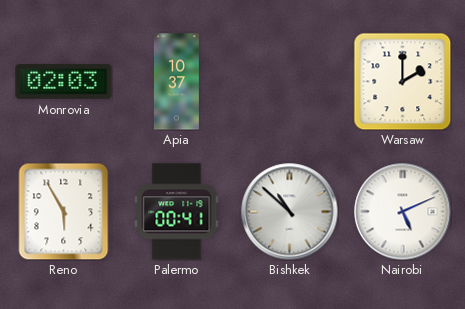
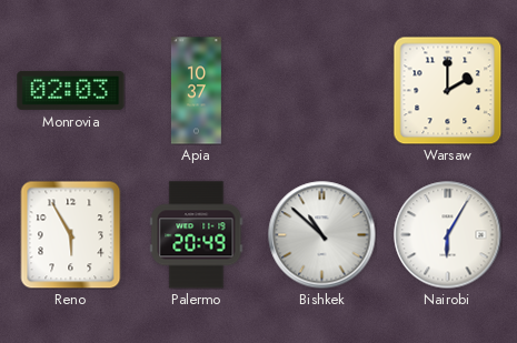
Palermo: 00:41 -> 20:49
Nairobi: 5:11 -> 6:05
